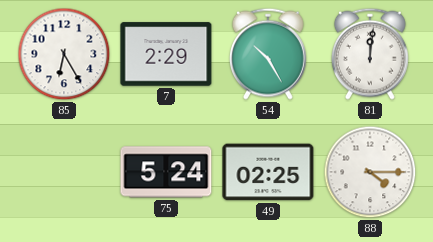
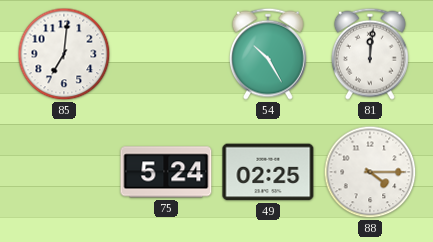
85: 6:25 -> 7:01
7: 2:29 -> none
